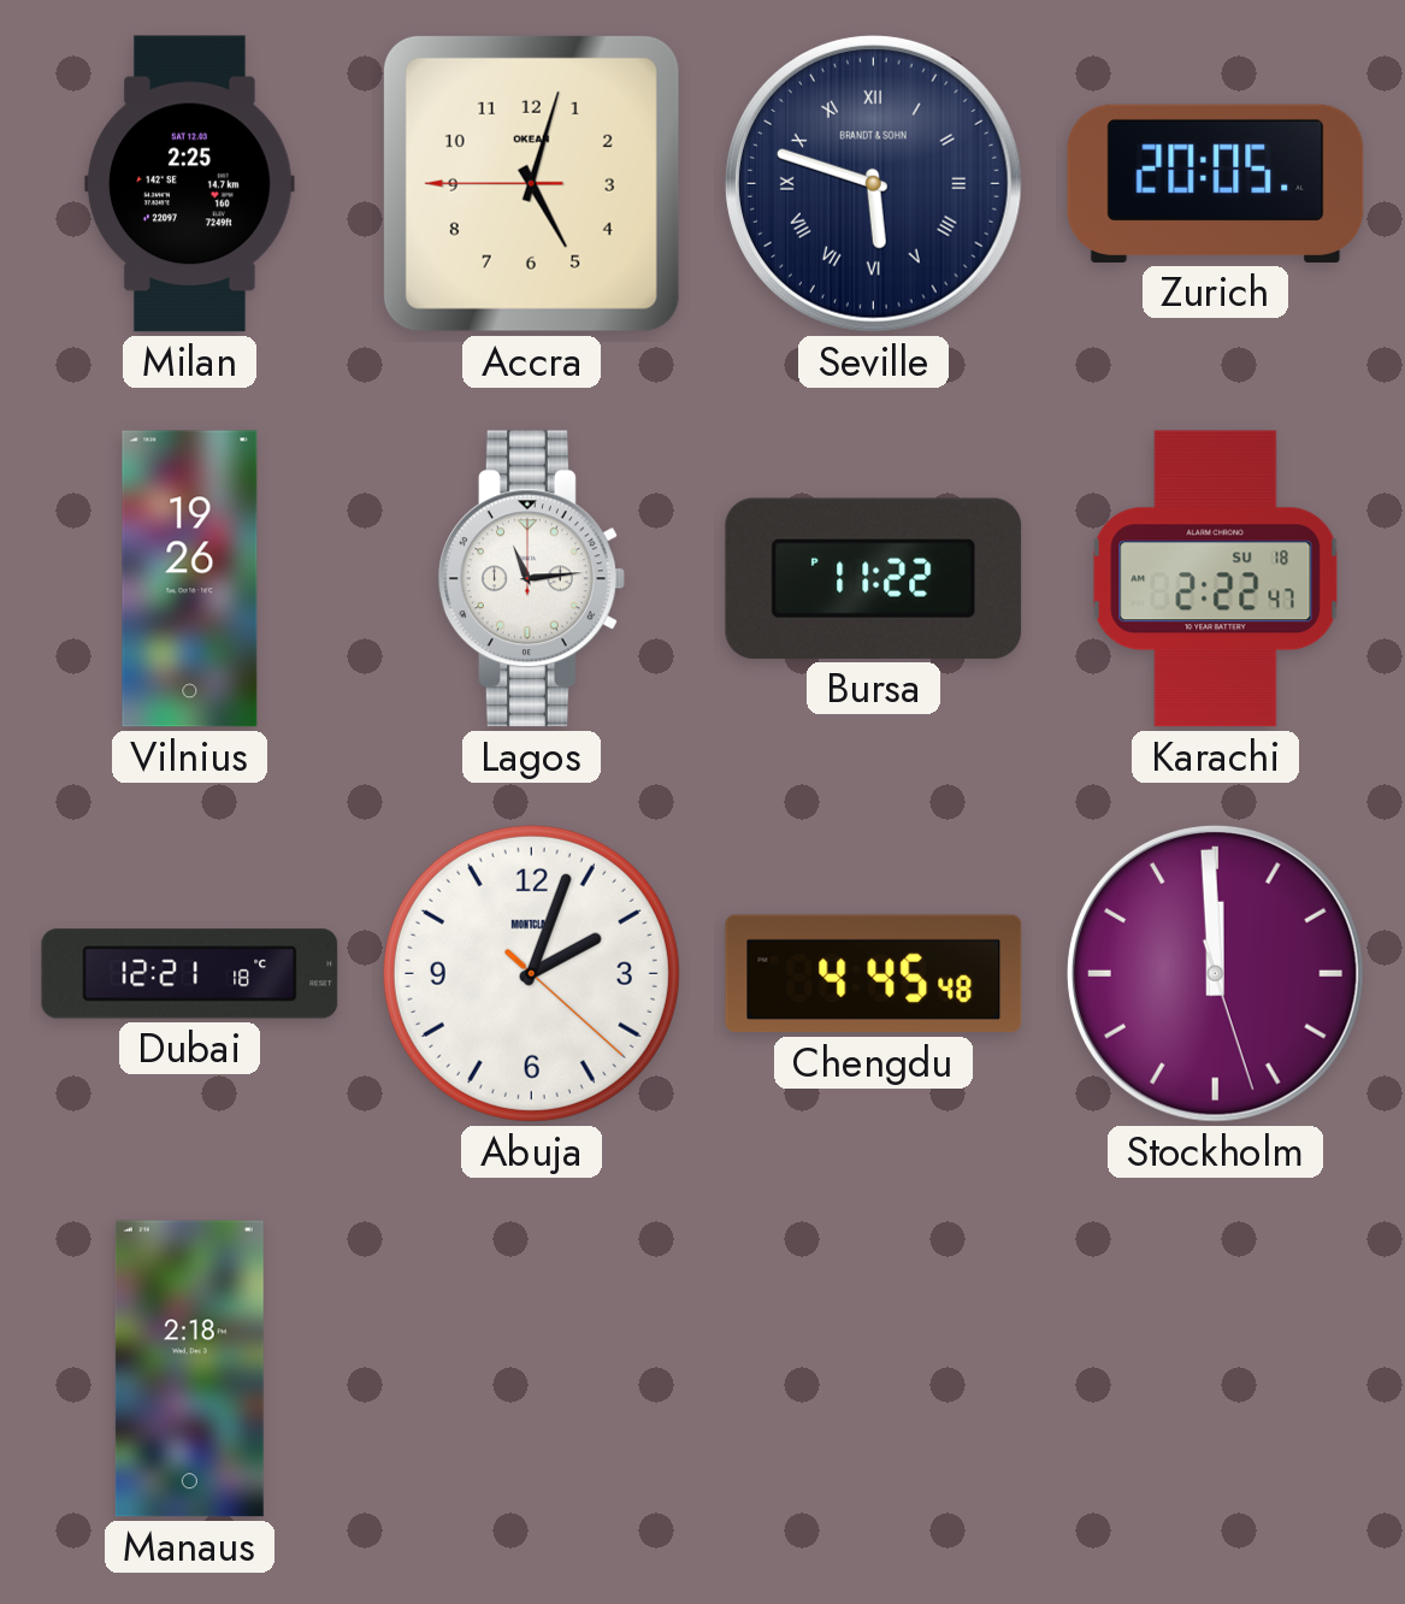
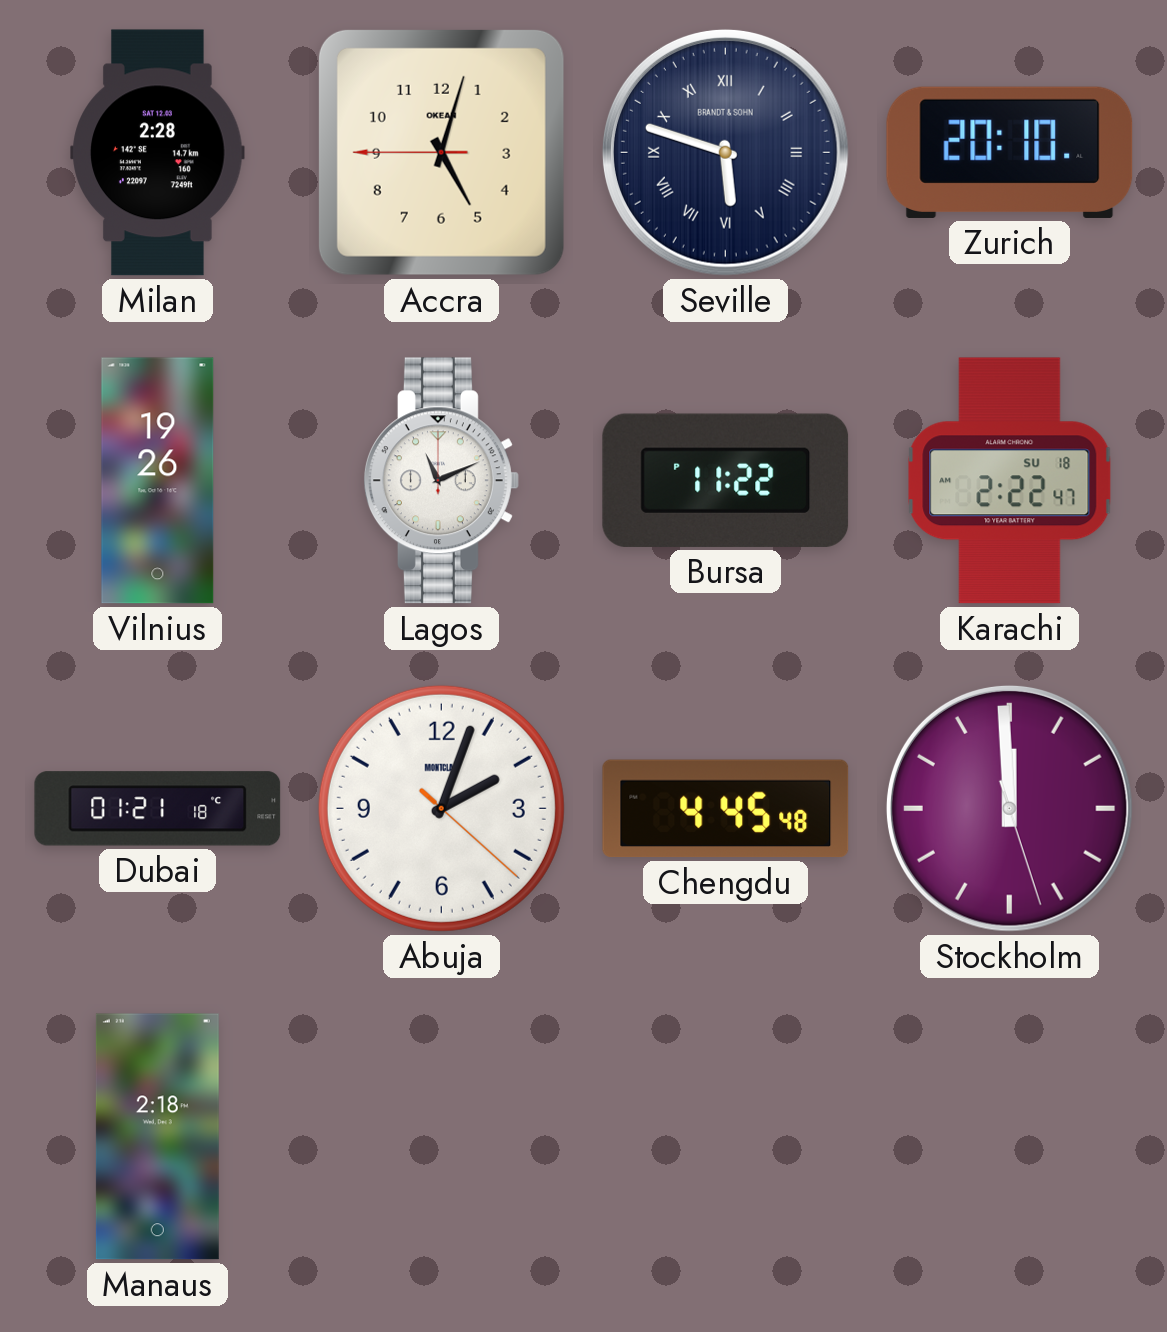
Milan: 2:25 -> 2:28
Zurich: 20:05 -> 20:10
Lagos: 11:14 -> 11:11
Dubai: 12:21 -> 01:21
